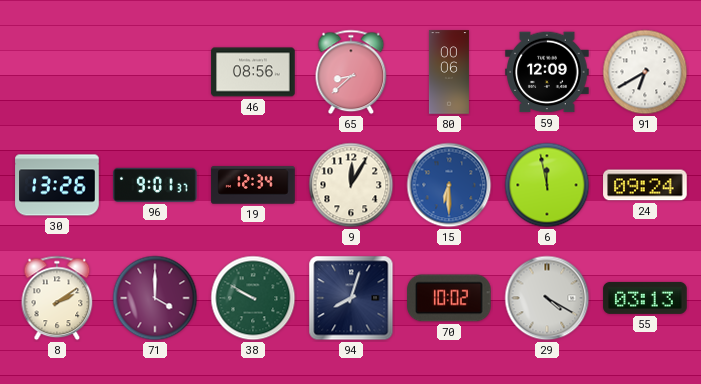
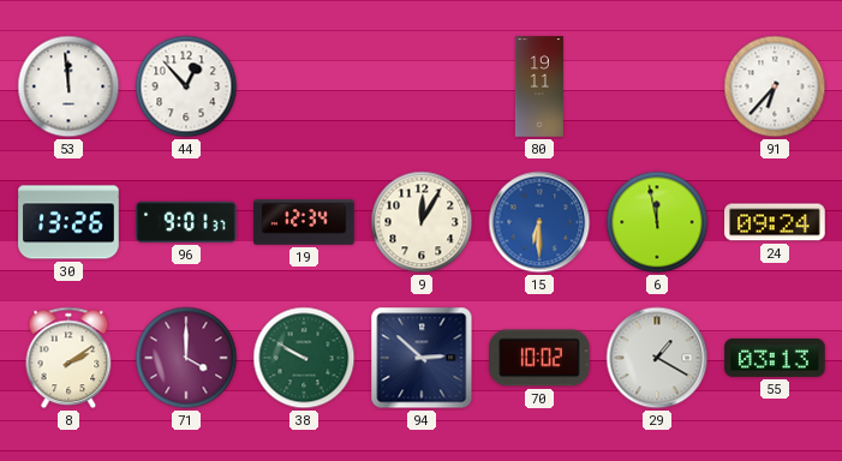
53: none -> 11:59
44: none -> 12:53
46: 08:56 -> none
65: 8:38 -> none
80: 00:06 -> 19:11
59: 12:09 -> none
91: 6:40 -> 6:37
94: 8:03 -> 2:52
29: 4:20 -> 1:20
